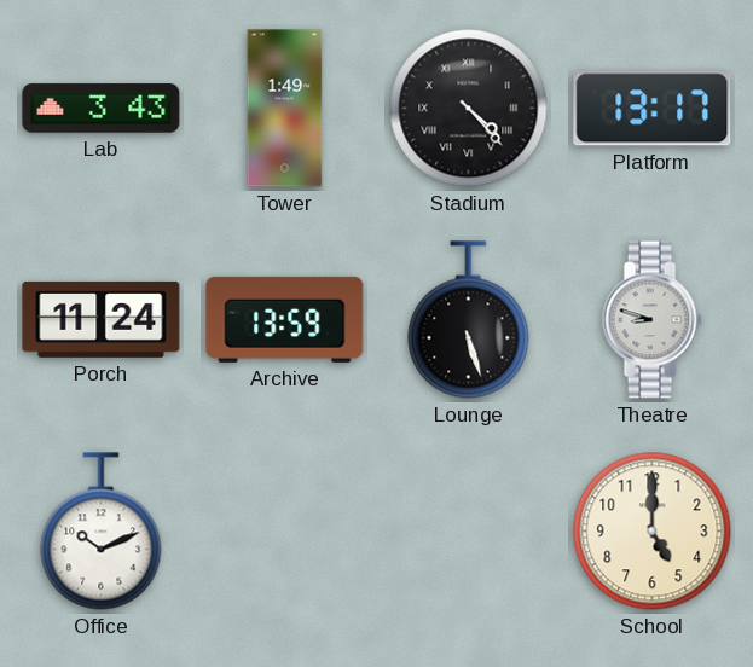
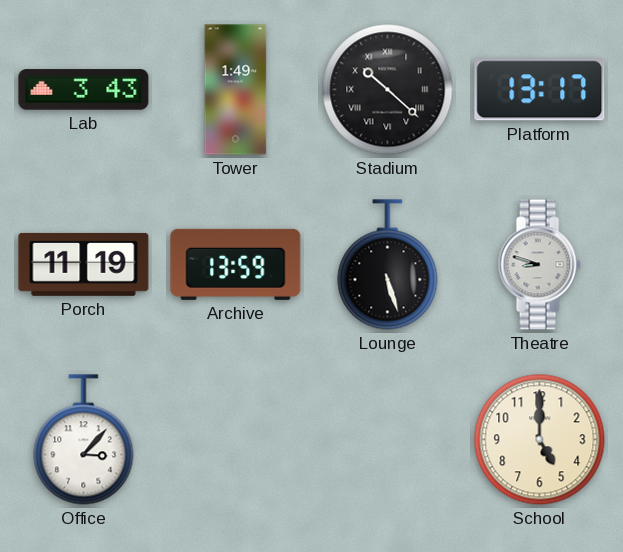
Stadium: 4:23 -> 10:22
Porch: 11:24 -> 11:19
Office: 10:11 -> 3:07
